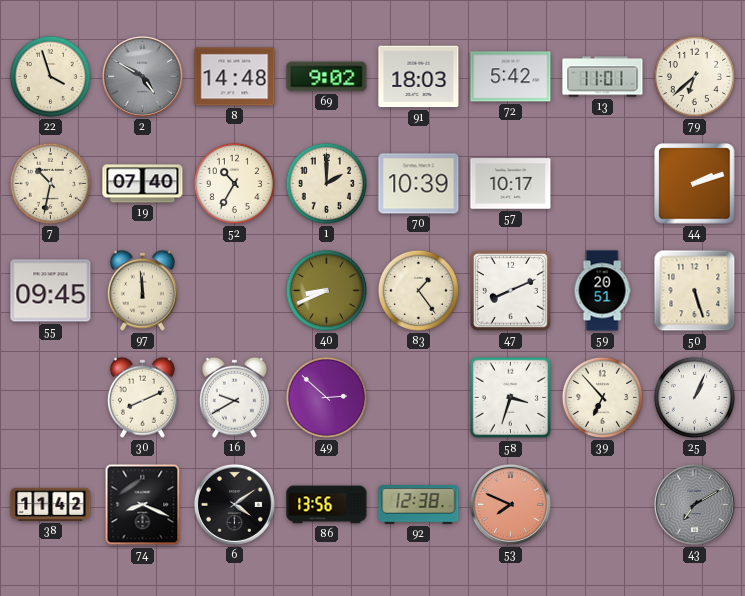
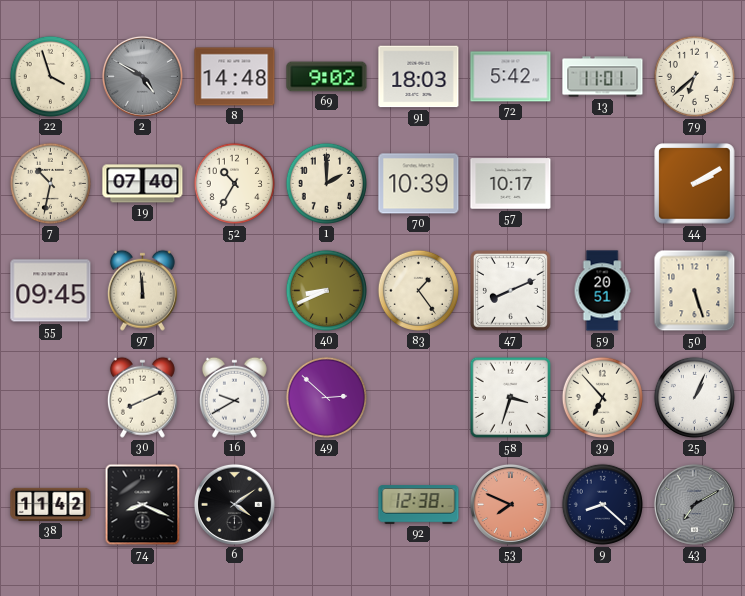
44: 2:12 -> 2:10
86: 13:56 -> none
9: none -> 8:22
